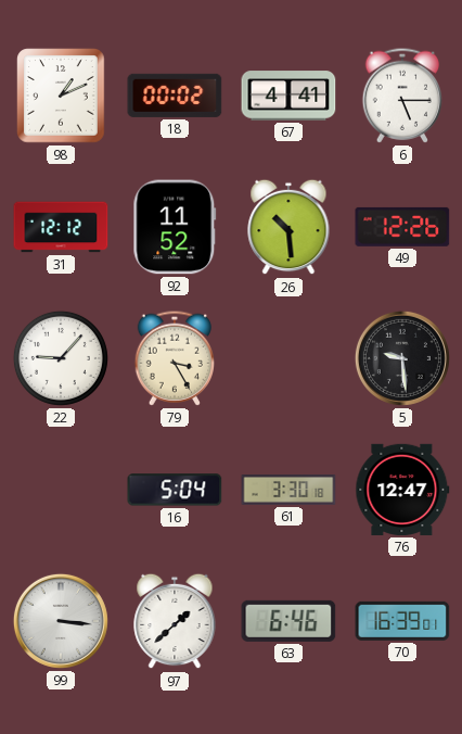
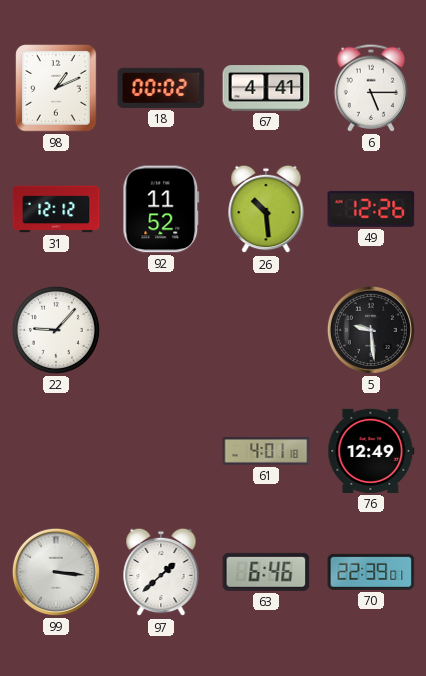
79: 3:25 -> none
16: 5:04 -> none
61: 3:30 -> 4:01
76: 12:47 -> 12:49
70: 16:39 -> 22:39
